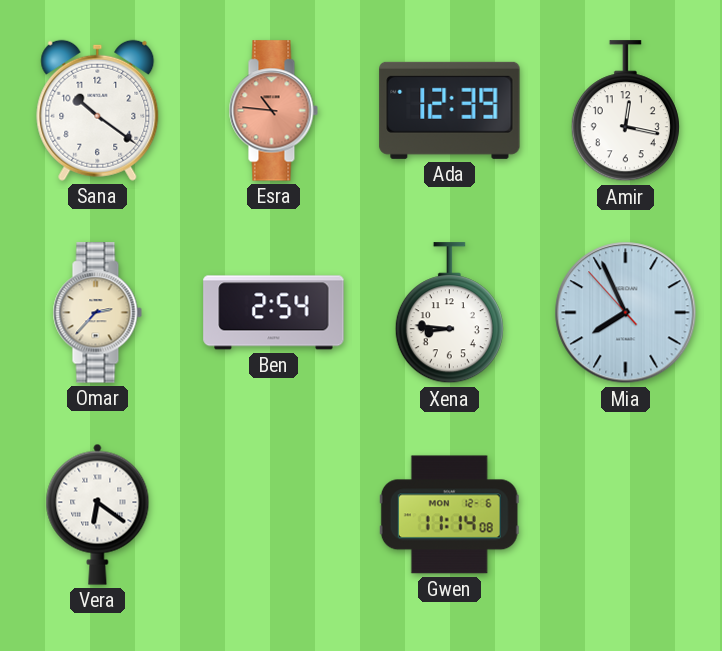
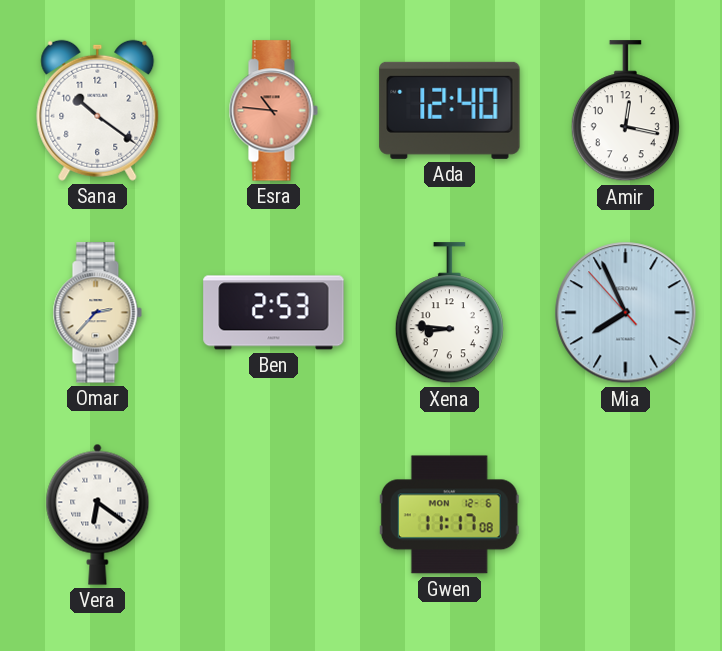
Ada: 12:39 -> 12:40
Ben: 2:54 -> 2:53
Gwen: 11:14 -> 11:17
